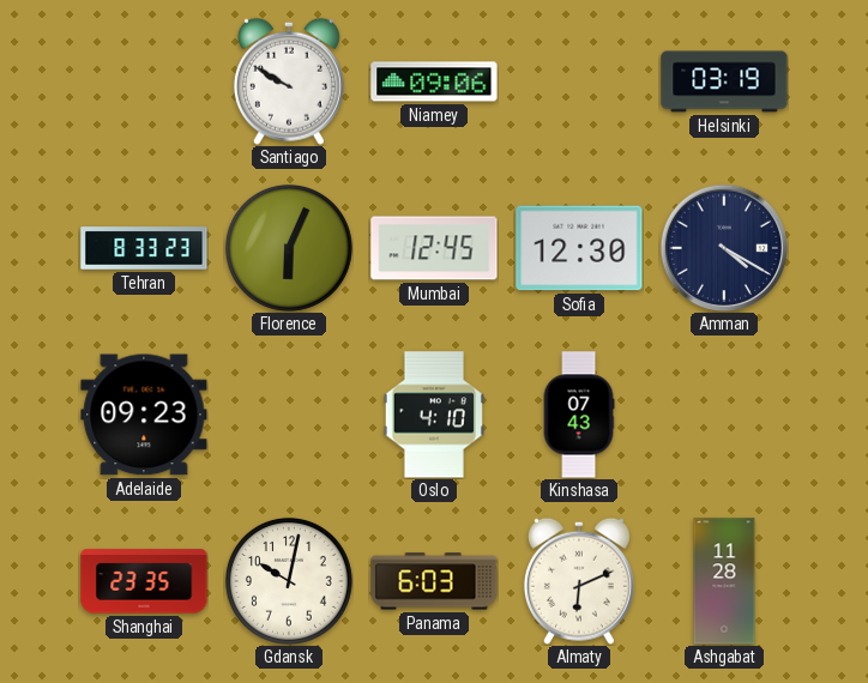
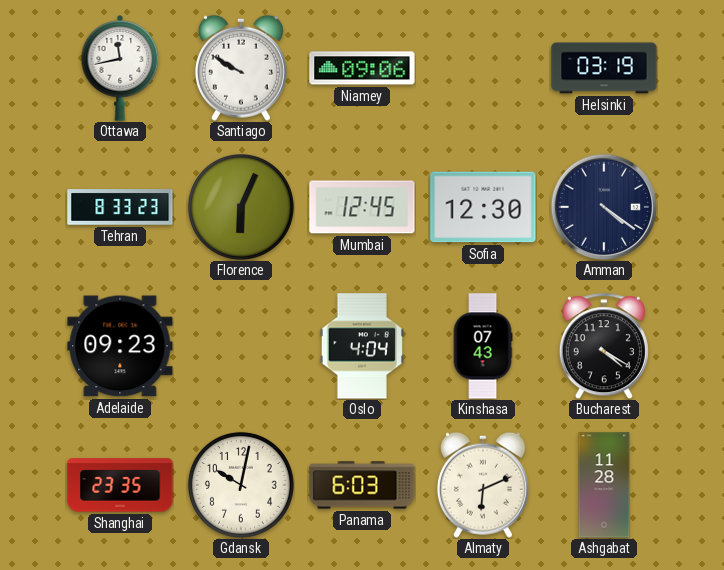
Ottawa: none -> 11:43
Amman: 4:20 -> 4:21
Oslo: 4:10 -> 4:04
Bucharest: none -> 4:20
